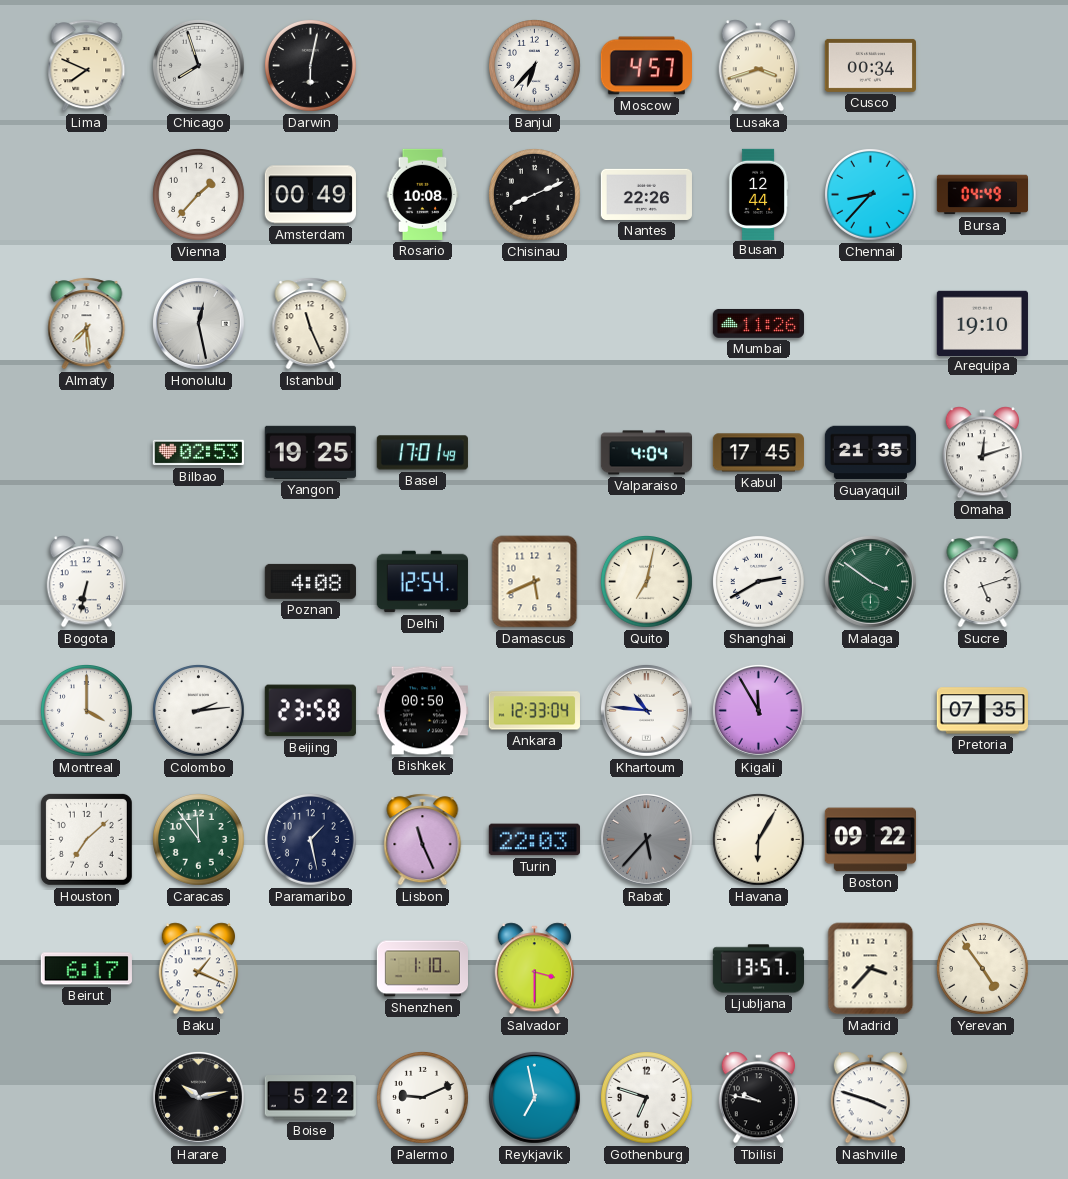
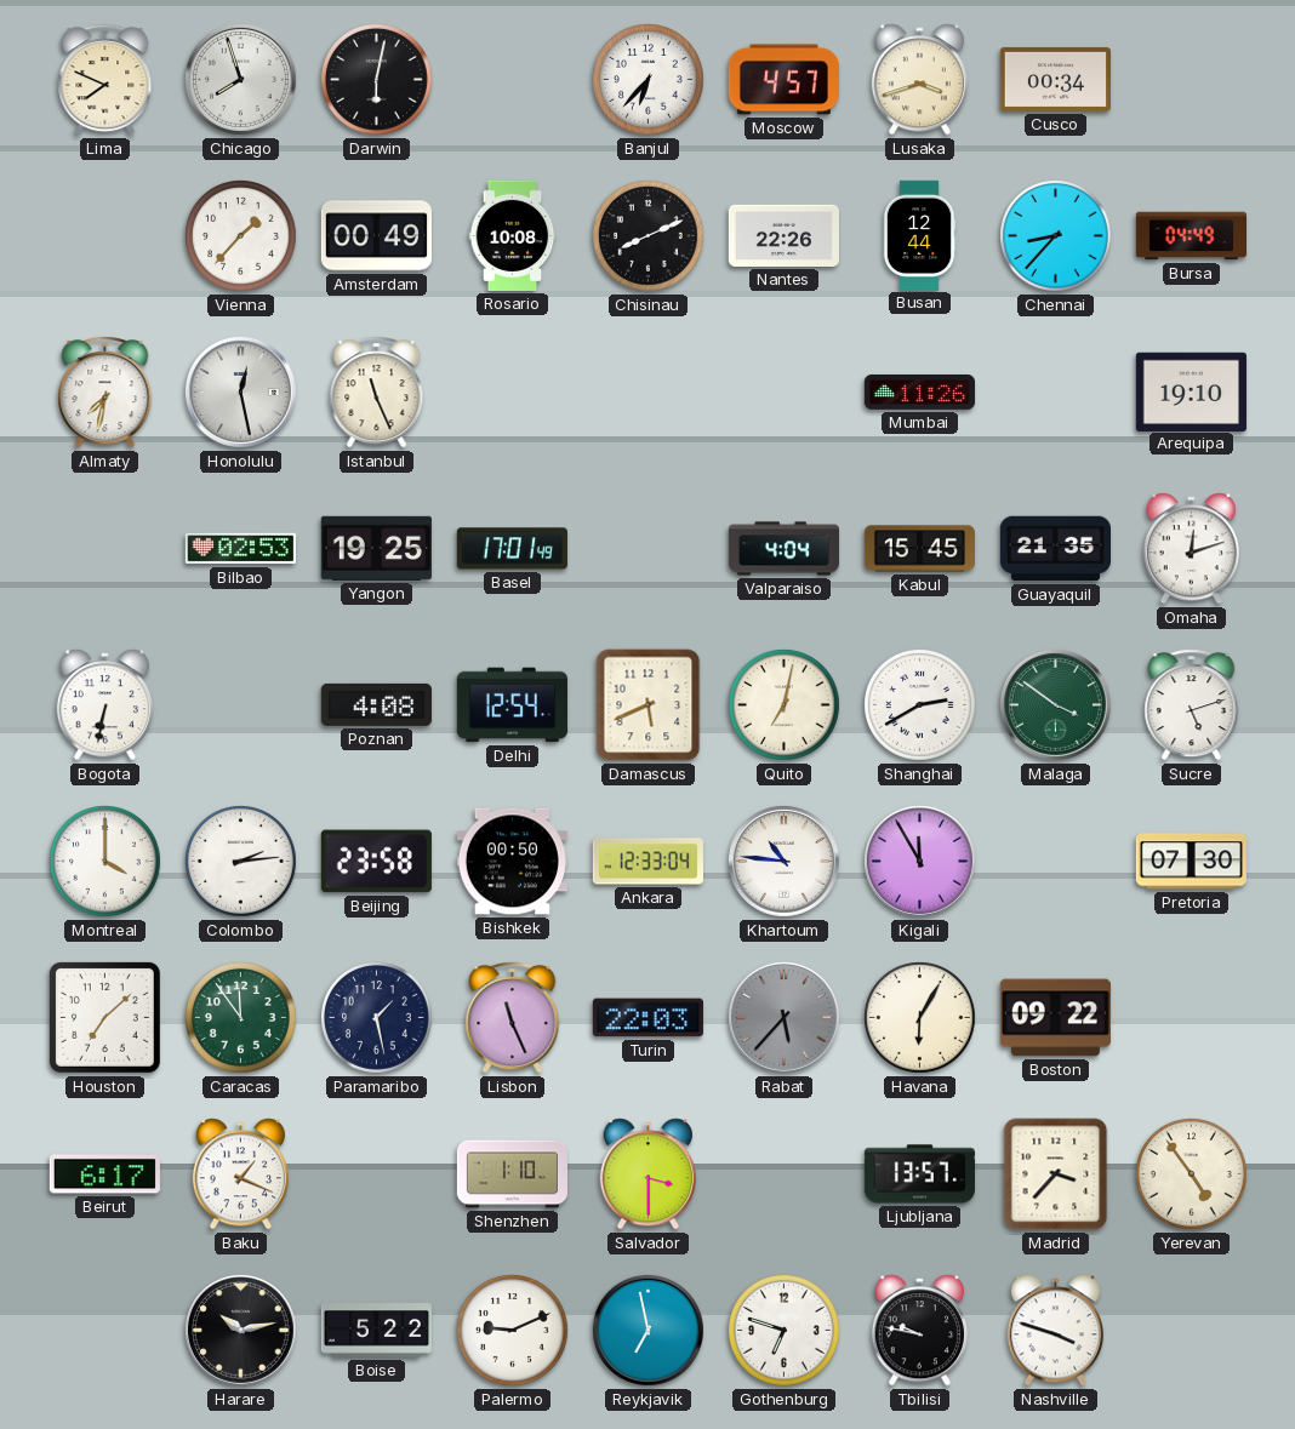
Almaty: 7:29 -> 7:32
Kabul: 17:45 -> 15:45
Pretoria: 07:35 -> 07:30
